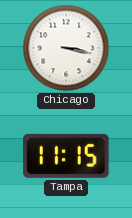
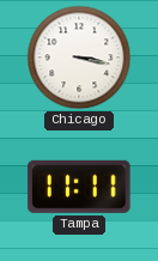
Tampa: 11:15 -> 11:11
